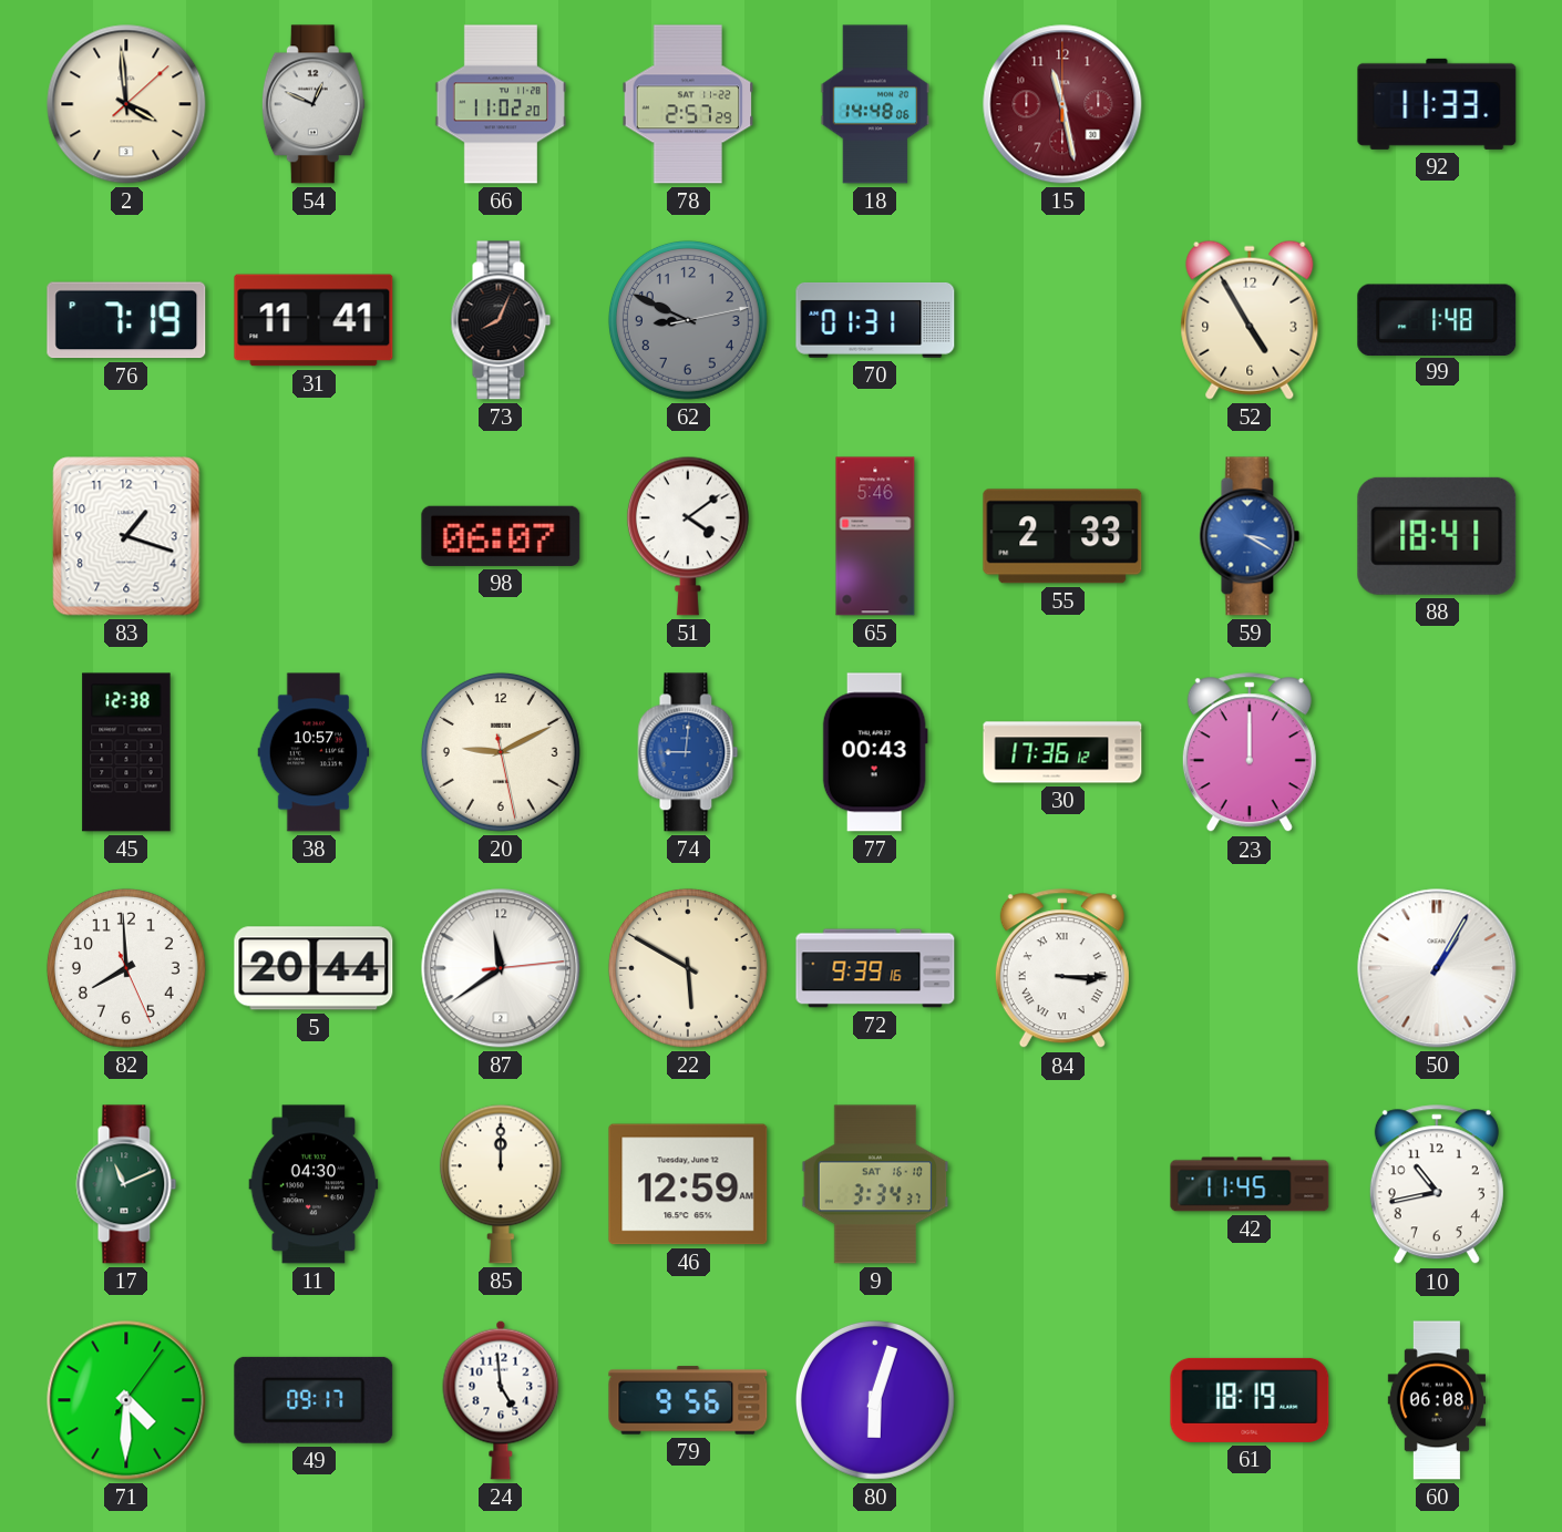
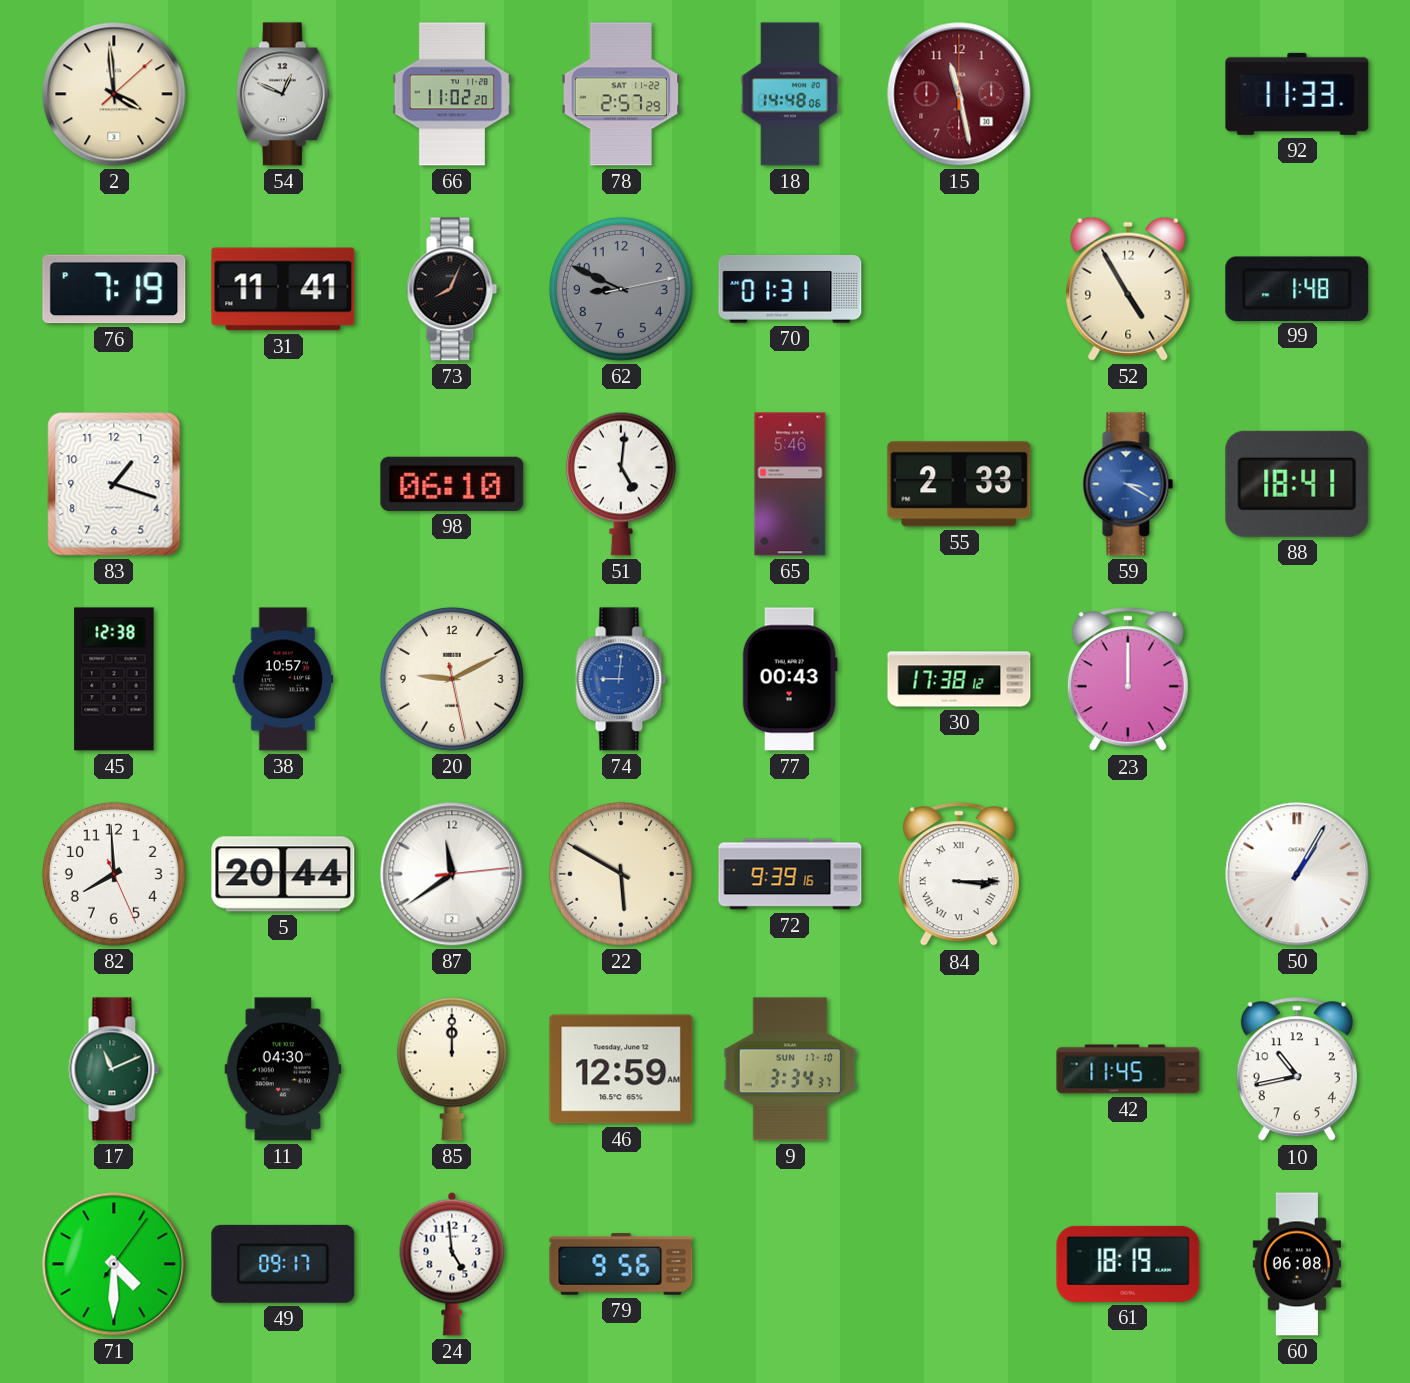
98: 06:07 -> 06:10
51: 4:09 -> 5:01
30: 17:36 -> 17:38
9 date: SAT 16-10 -> SUN 17-10
80: 6:03 -> none
